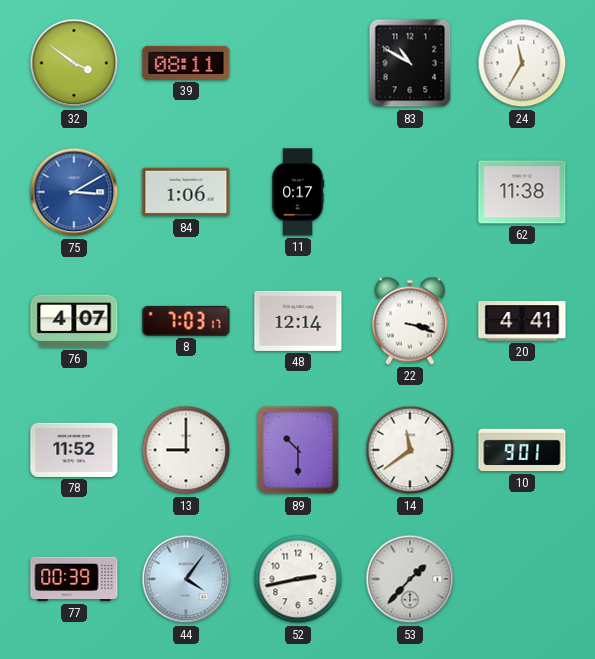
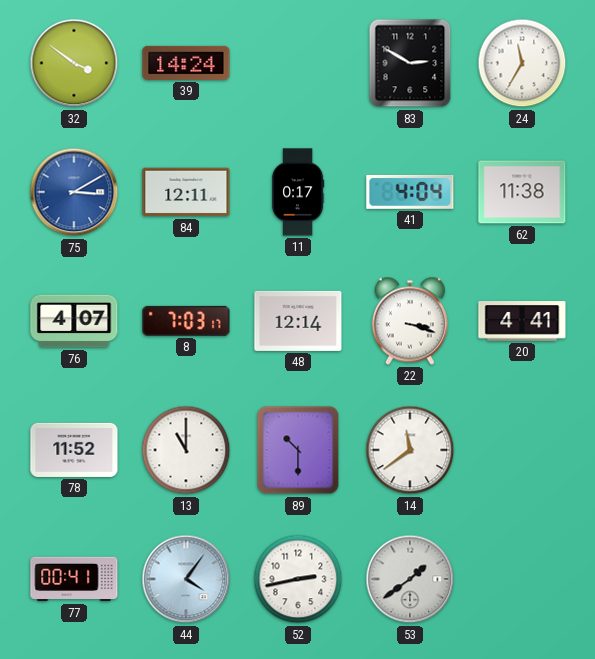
39: 08:11 -> 14:24
83: 10:50 -> 2:50
84: 1:06 -> 12:11
41: none -> 4:04
13: 9:00 -> 11:00
10: 9:01 -> none
77: 00:39 -> 00:41
53: 1:37 -> 1:39
